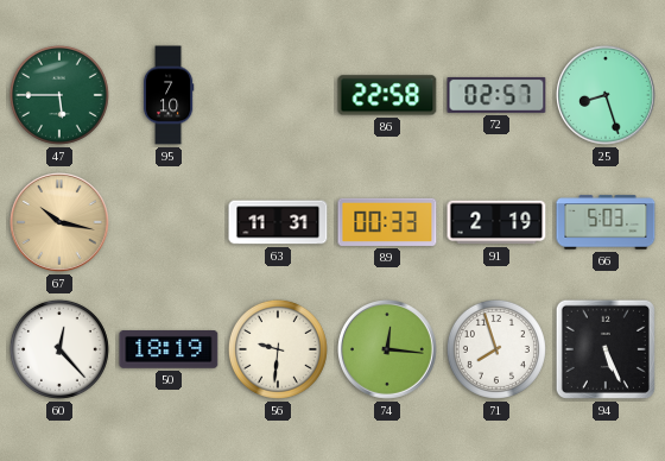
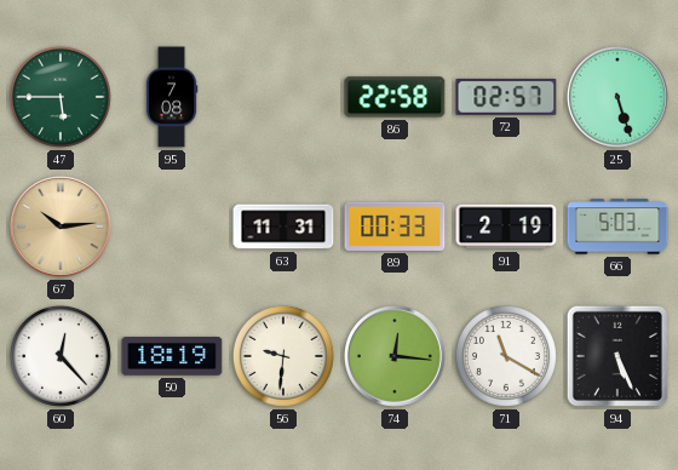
95: 7:10 -> 7:08
25: 8:27 -> 5:27
67: 10:17 -> 10:14
71: 7:57 -> 11:20
